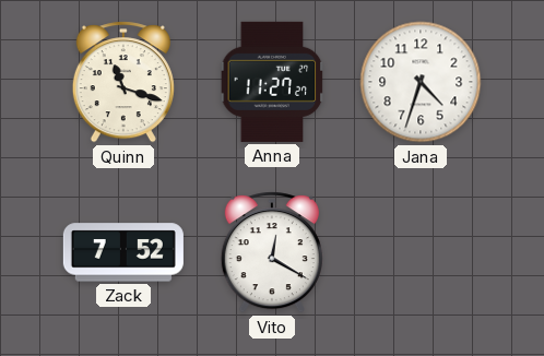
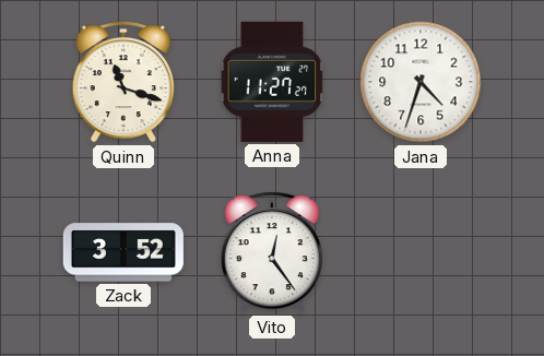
Zack: 7:52 -> 3:52
Vito: 12:20 -> 12:24
